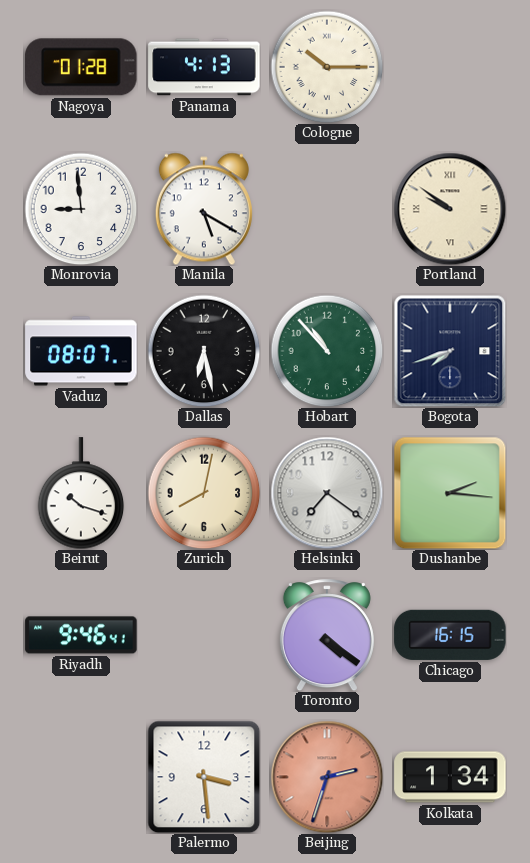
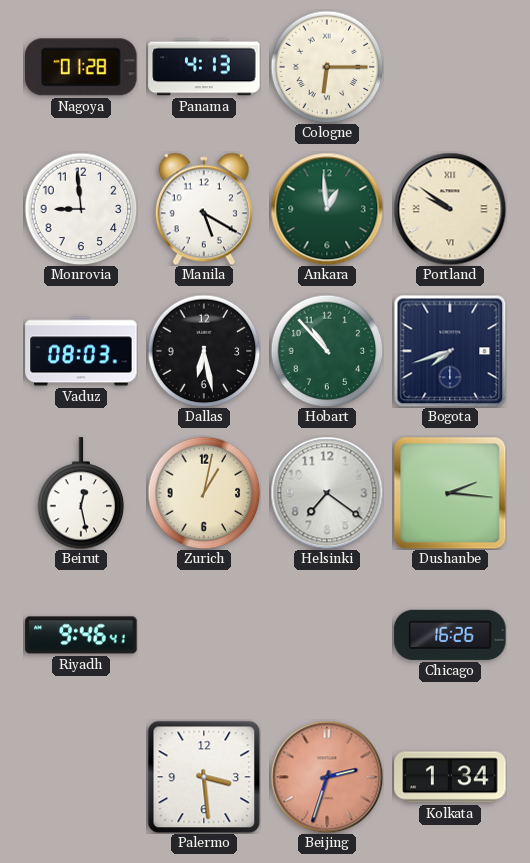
Cologne: 10:15 -> 6:15
Ankara: none -> 12:59
Vaduz: 08:07 -> 08:03
Beirut: 10:18 -> 12:28
Zurich: 8:02 -> 1:02
Toronto: 4:21 -> none
Chicago: 16:15 -> 16:26
